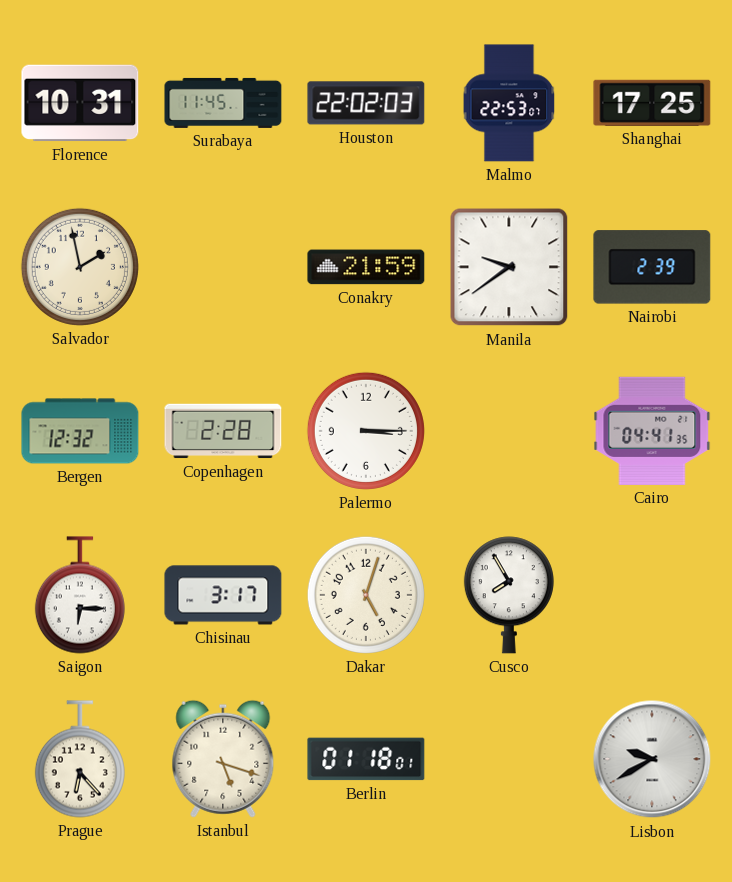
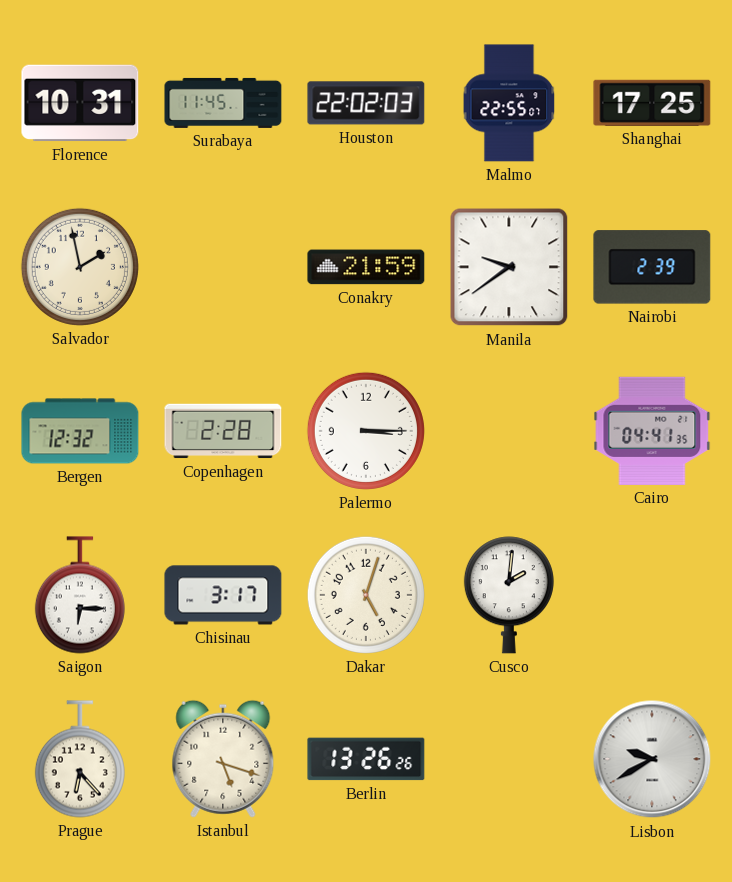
Malmo: 22:53 -> 22:55
Cusco: 7:55 -> 2:01
Berlin: 01:18 -> 13:26
